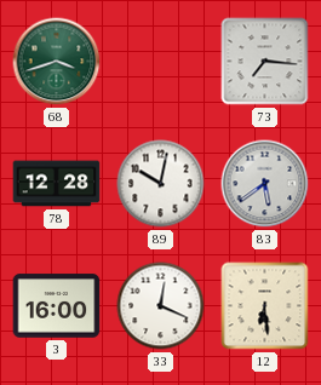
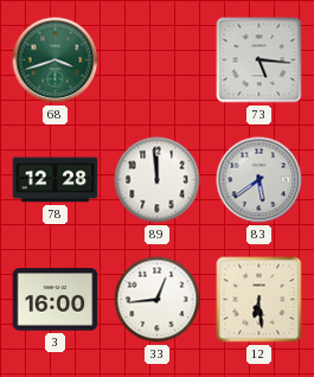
73: 7:16 -> 5:16
89: 10:02 -> 11:59
33: 12:19 -> 12:44
